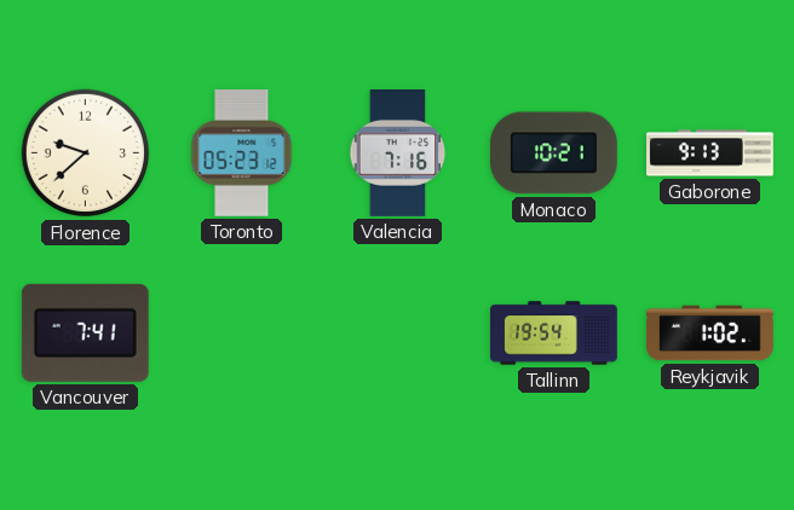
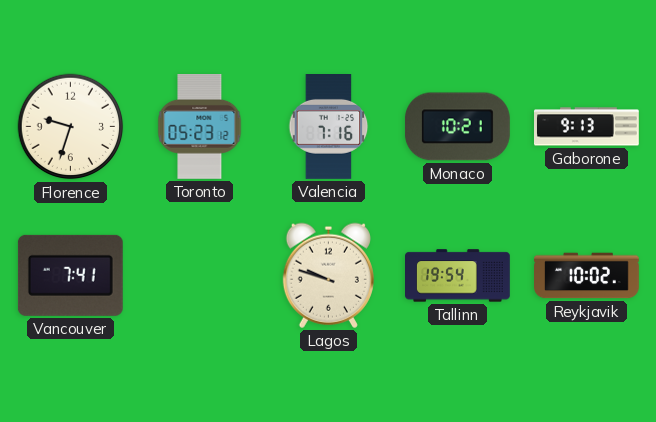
Florence: 9:38 -> 9:33
Lagos: none -> 9:48
Reykjavik: 1:02 -> 10:02
